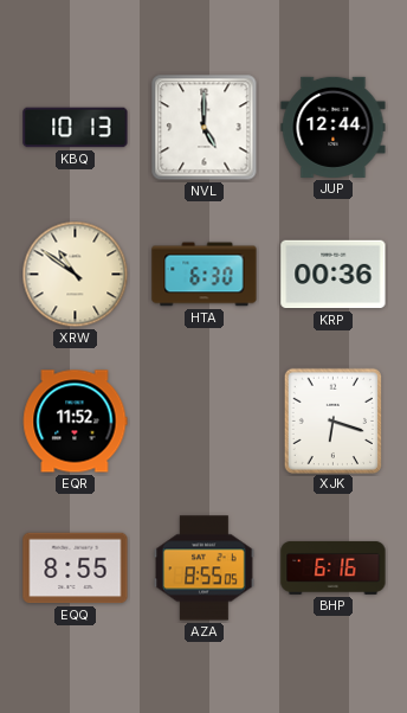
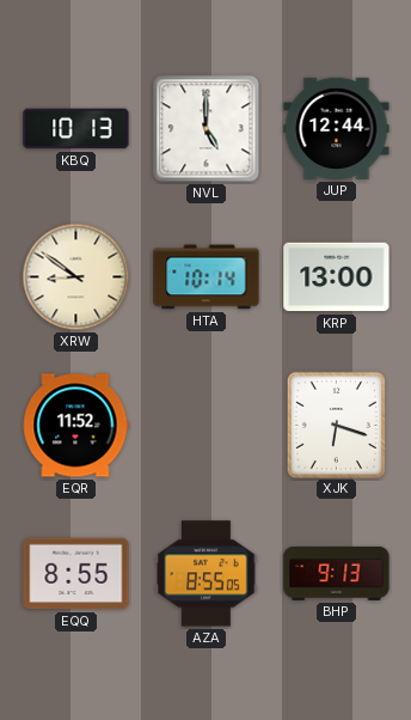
XRW: 10:51 -> 8:51
HTA: 6:30 -> 10:14
KRP: 00:36 -> 13:00
BHP: 6:16 -> 9:13
